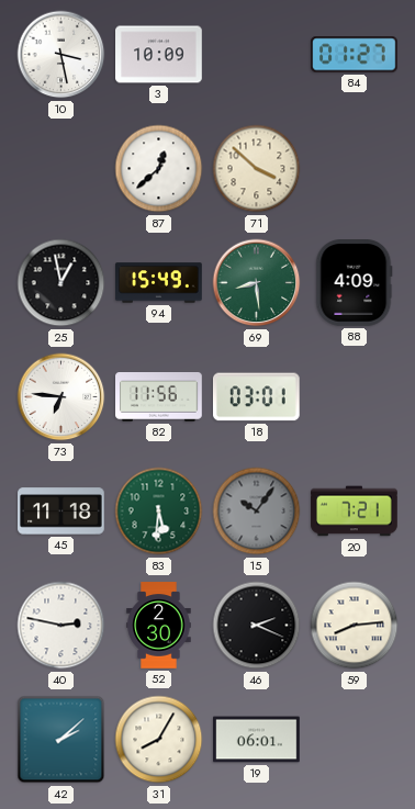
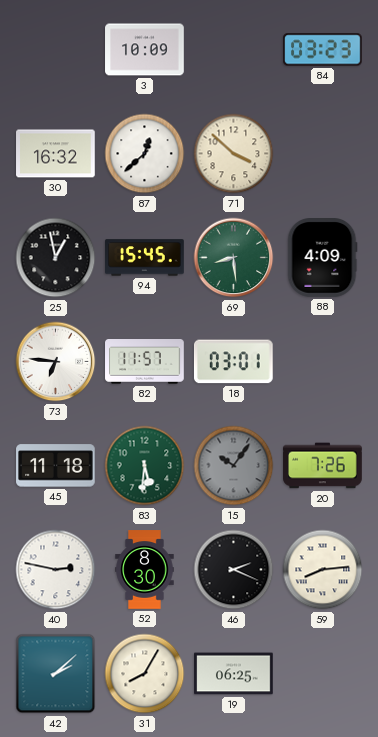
10: 3:28 -> none
84: 01:27 -> 03:23
30: none -> 16:32
94: 15:49 -> 15:45
82: 11:56 -> 11:57
20: 7:21 -> 7:26
52: 2:30 -> 8:30
19: 06:01 -> 06:25
